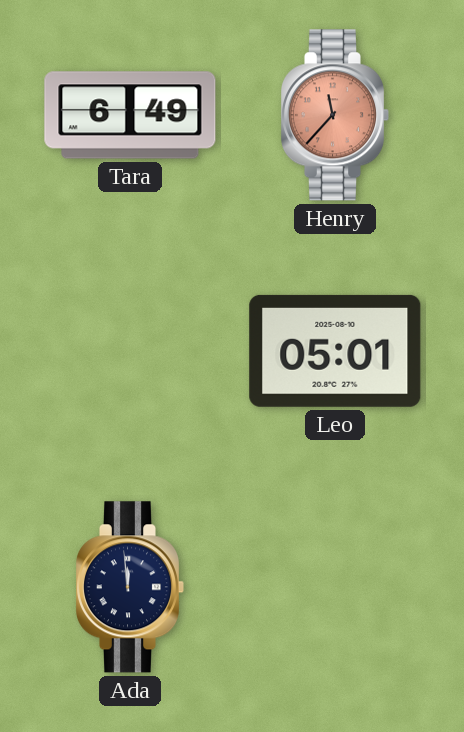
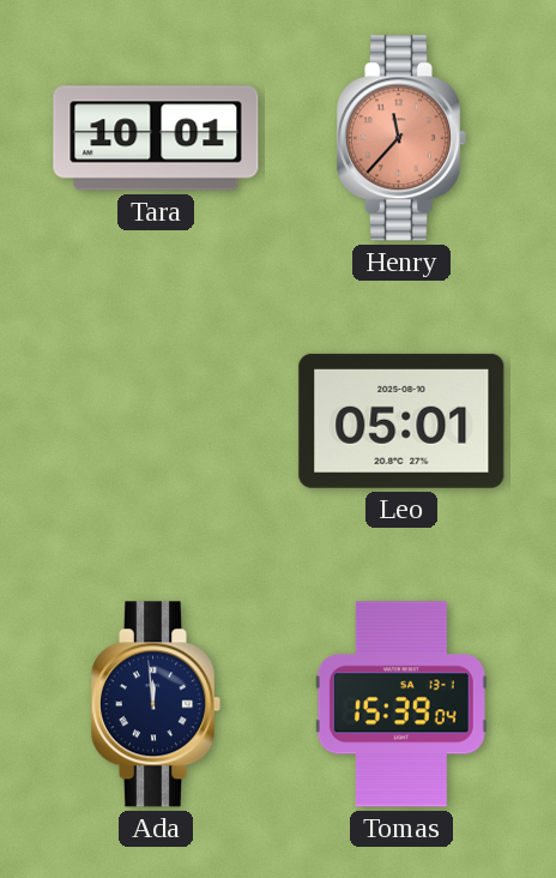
Tara: 6:49 -> 10:01
Tomas: none -> 15:39
